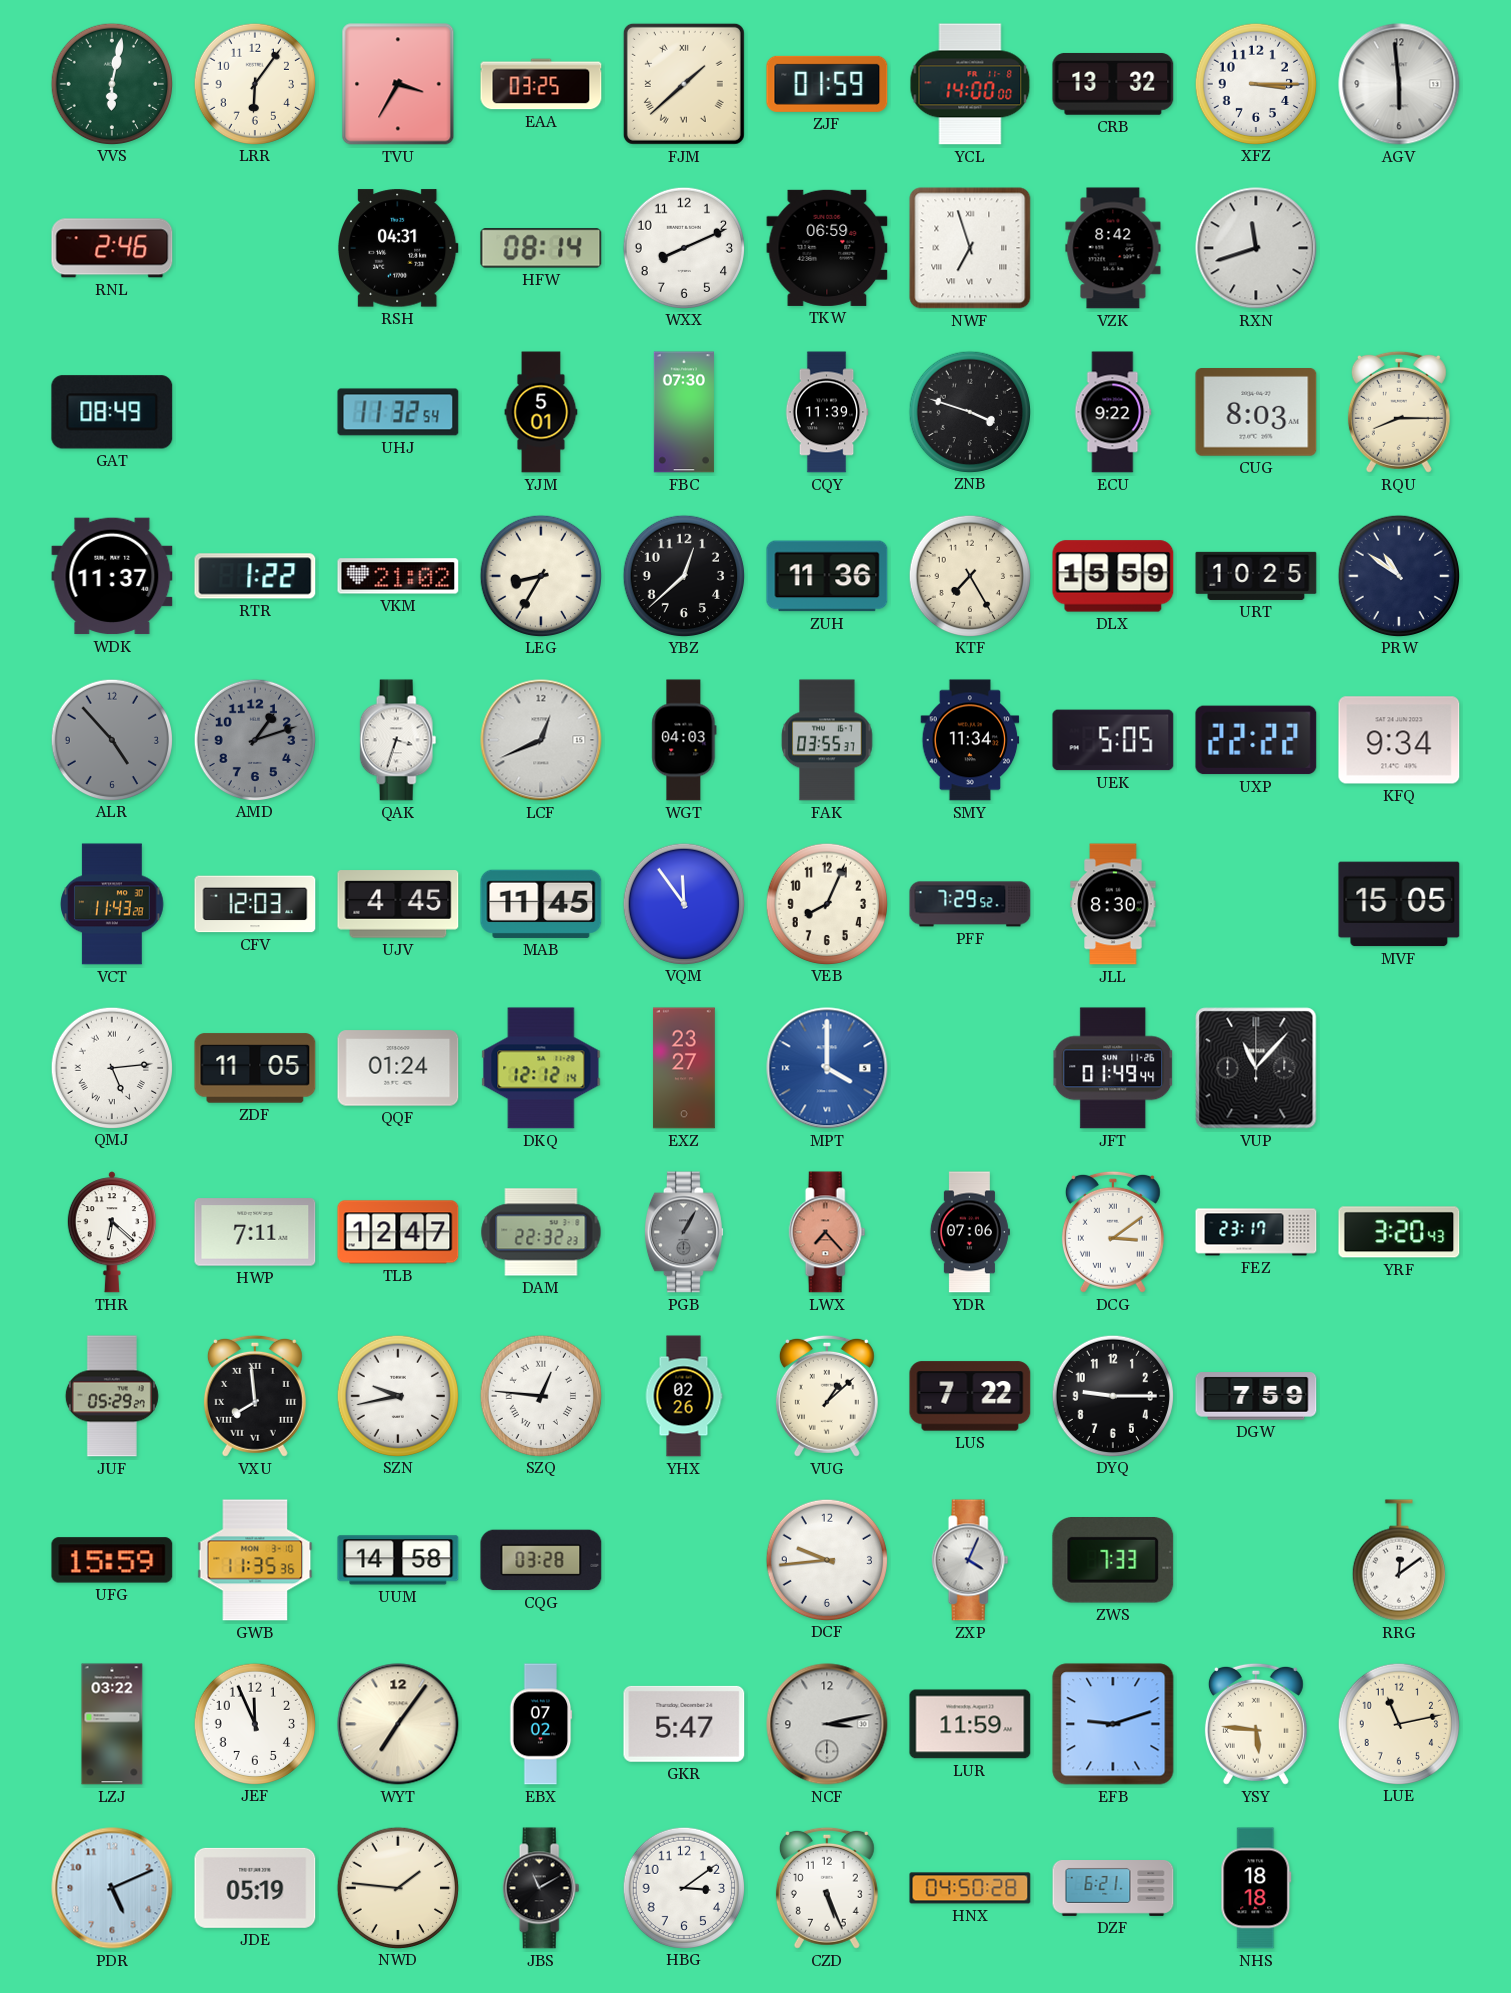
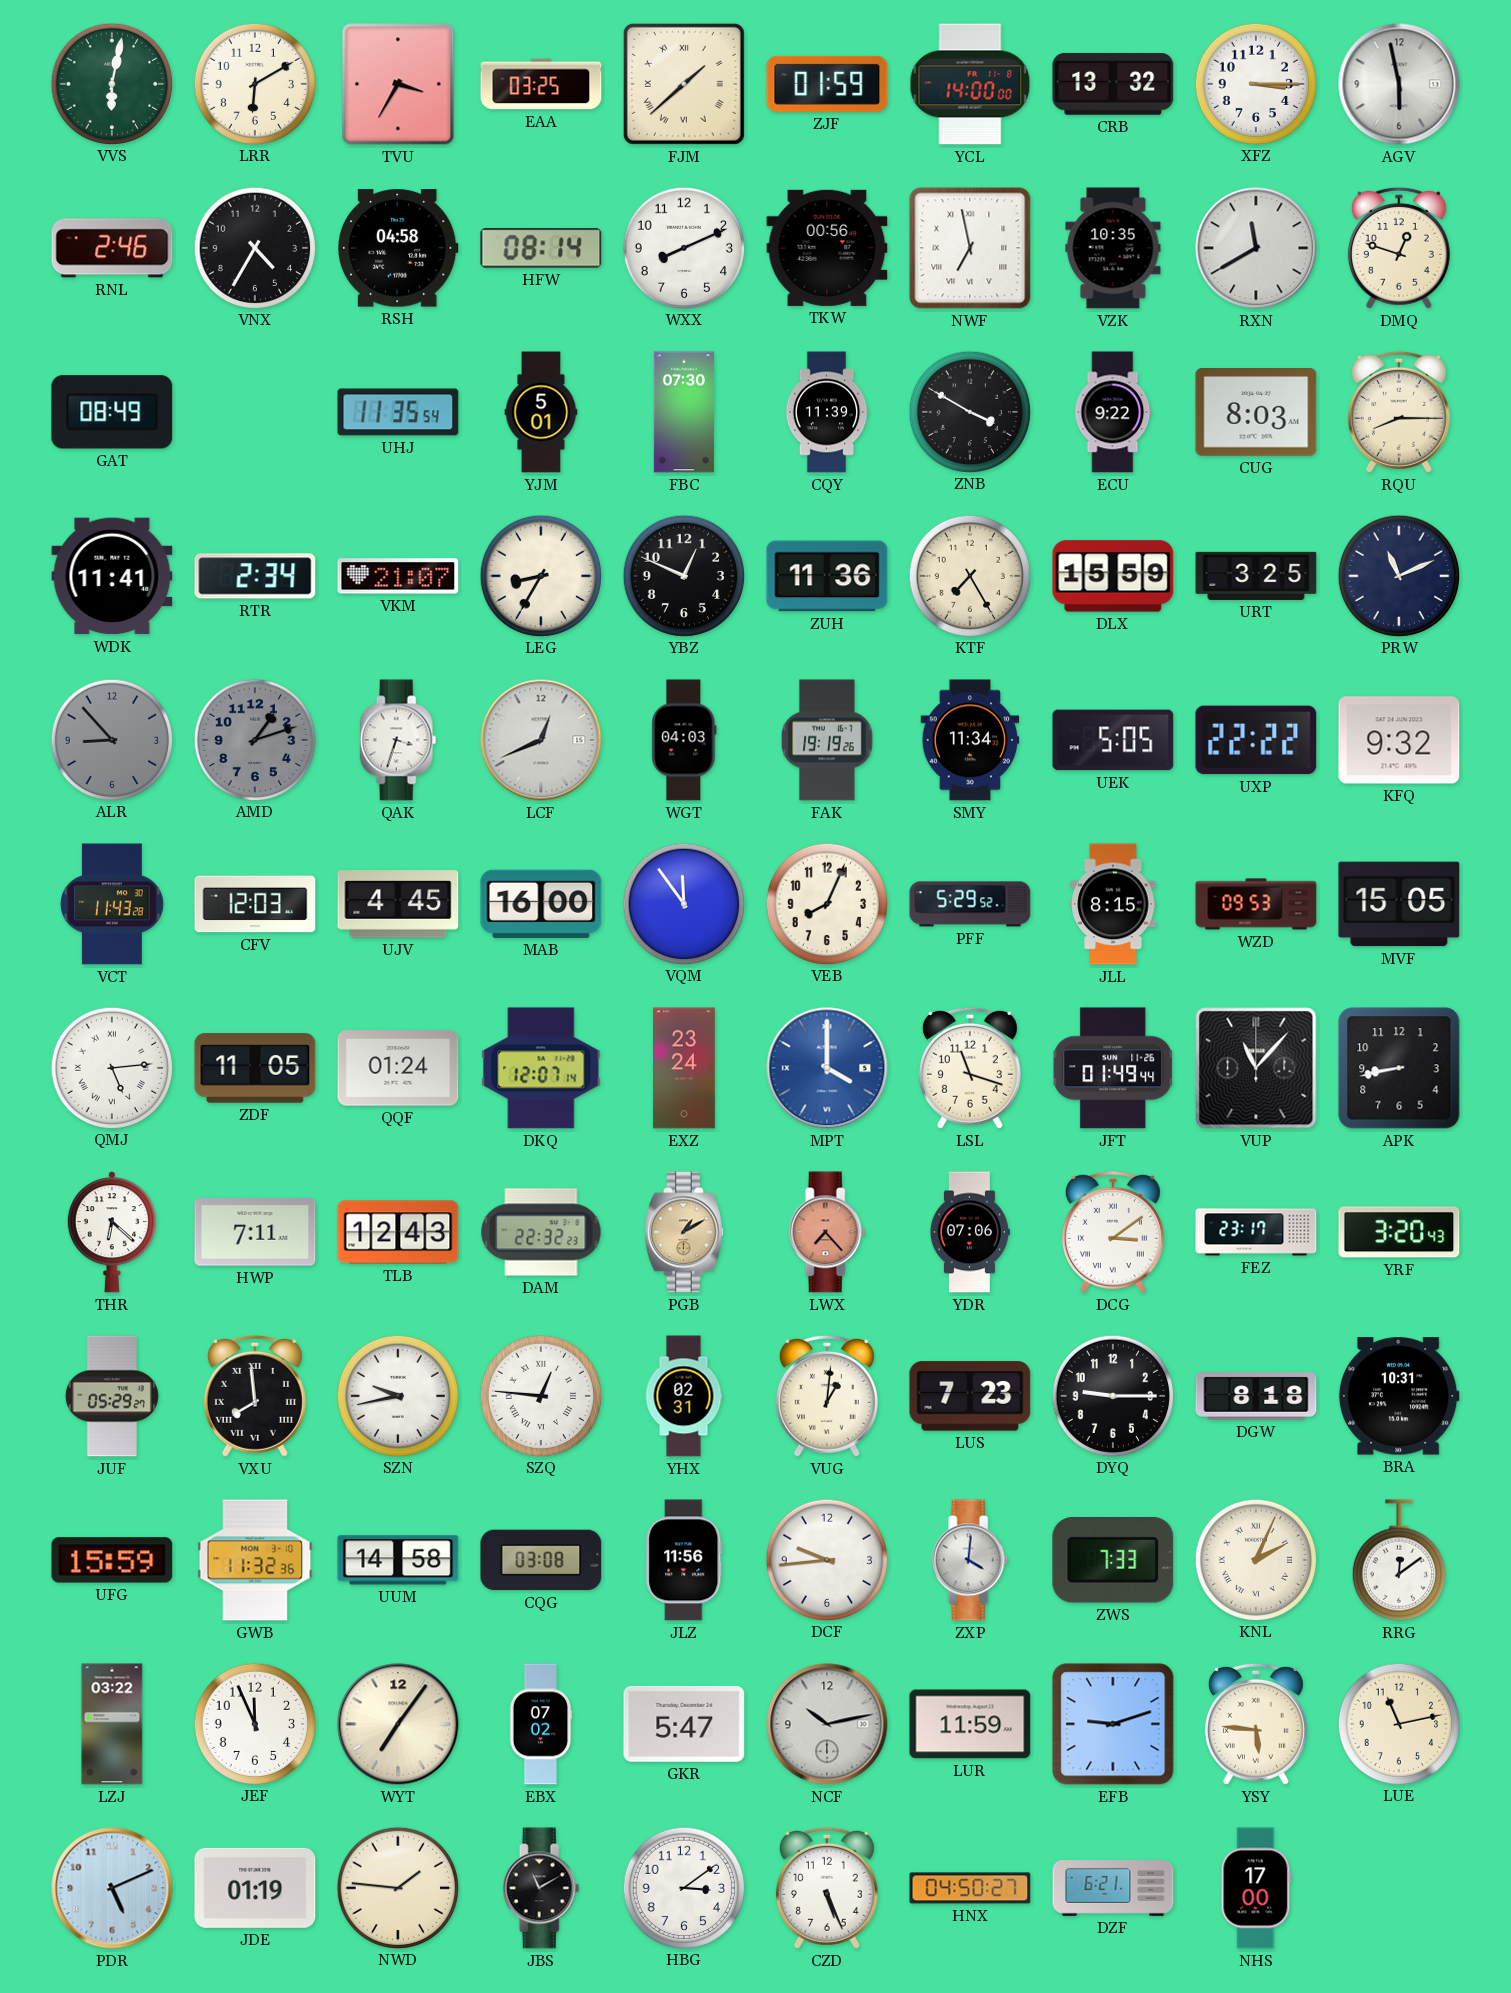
LRR: 6:06 -> 6:10
AGV: 5:59 -> 5:58
VNX: none -> 4:35
RSH: 04:31 -> 04:58
TKW: 06:59 -> 00:56
NWF: 6:57 -> 6:58
VZK: 8:42 -> 10:35
RXN: 11:42 -> 11:40
DMQ: none -> 12:48
UHJ: 11:32 -> 11:35
ZNB: 3:48 -> 3:50
WDK: 11:37 -> 11:41
RTR: 1:22 -> 2:34
VKM: 21:02 -> 21:07
YBZ: 12:38 -> 12:49
URT: 10:25 -> 3:25
PRW: 10:51 -> 11:11
ALR: 4:53 -> 8:53
FAK: 03:55 -> 19:19
KFQ: 9:34 -> 9:32
MAB: 11:45 -> 16:00
PFF: 7:29 -> 5:29
JLL: 8:30 -> 8:15
WZD: none -> 09:53
DKQ: 12:12 -> 12:07
EXZ: 23:27 -> 23:24
LSL: none -> 11:18
APK: none -> 8:43
TLB: 12:47 -> 12:43
PGB: 1:05 -> 1:10
PGB dial: grey -> champagne
YHX: 02:26 -> 02:31
VUG: 1:08 -> 1:01
LUS: 7:22 -> 7:23
DGW: 7:59 -> 8:18
BRA: none -> 10:31
GWB: 11:35 -> 11:32
CQG: 03:28 -> 03:08
JLZ: none -> 11:56
ZXP: 4:04 -> 4:01
KNL: none -> 2:04
NCF: 3:13 -> 10:13
JDE: 05:19 -> 01:19
HNX: 04:50:28 -> 04:50:27
NHS: 18:18 -> 17:00
